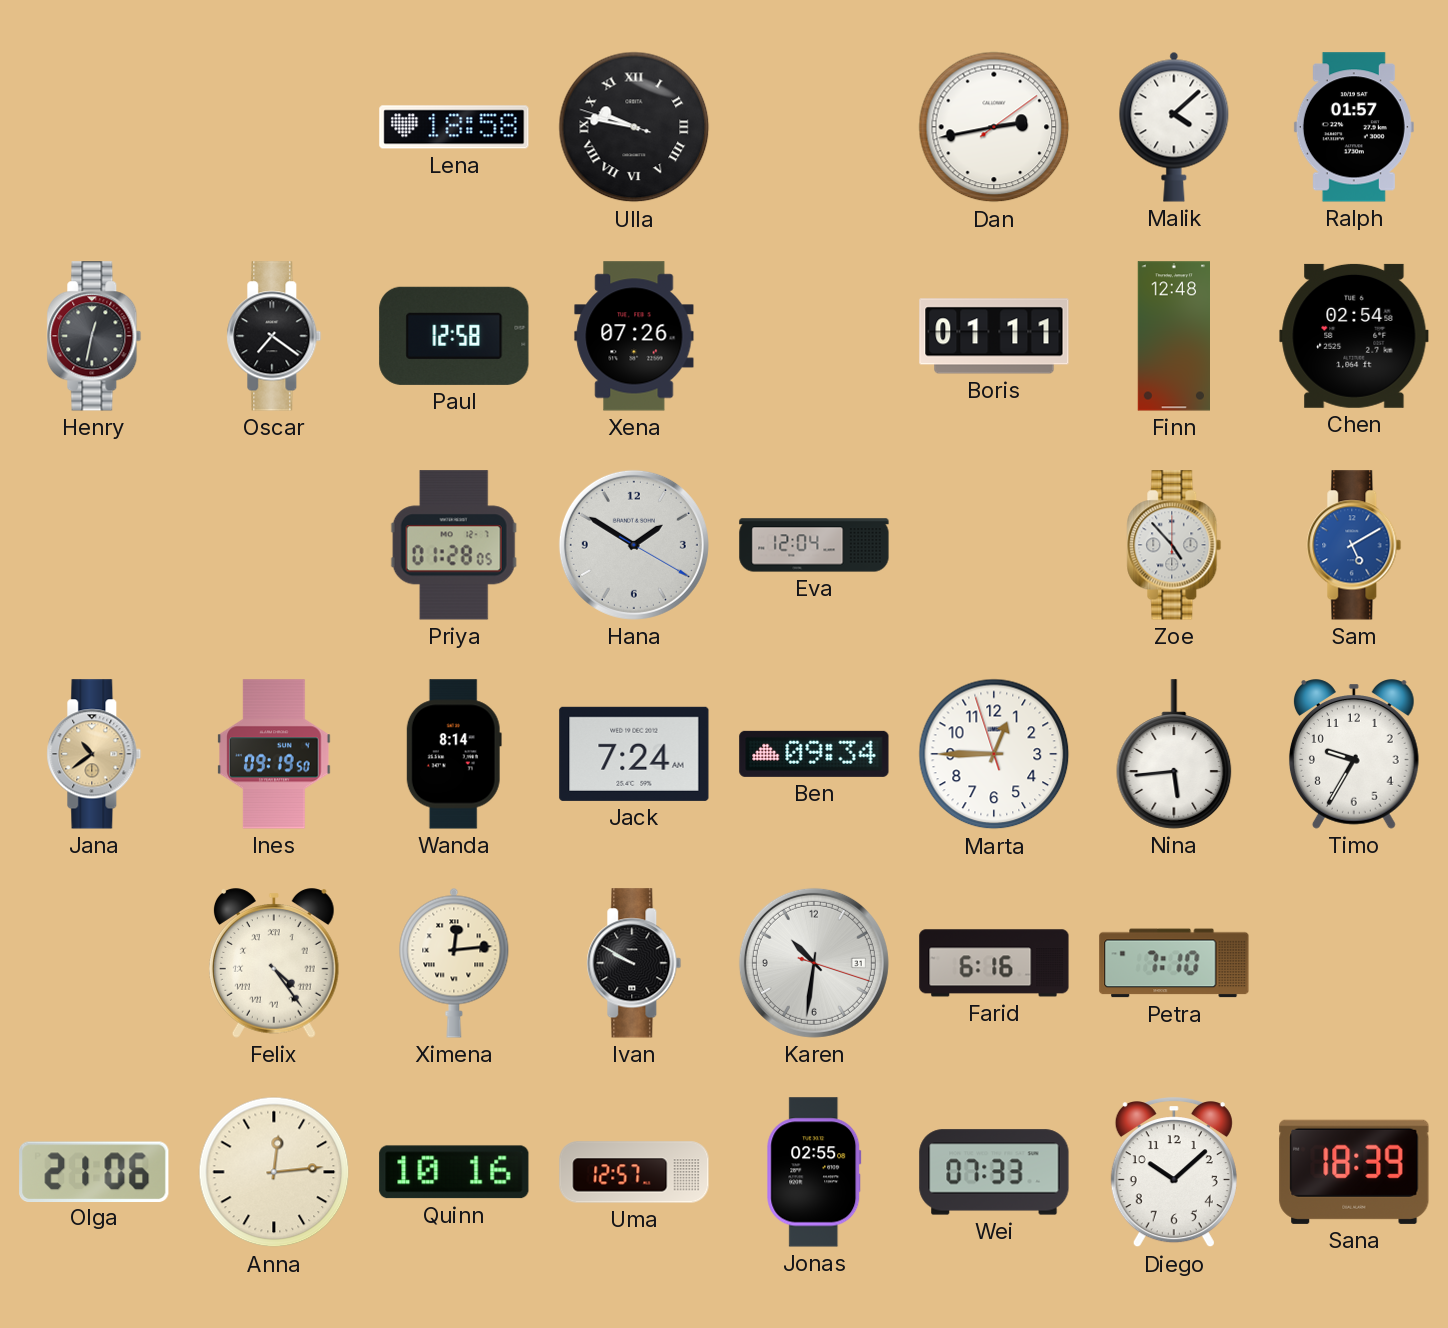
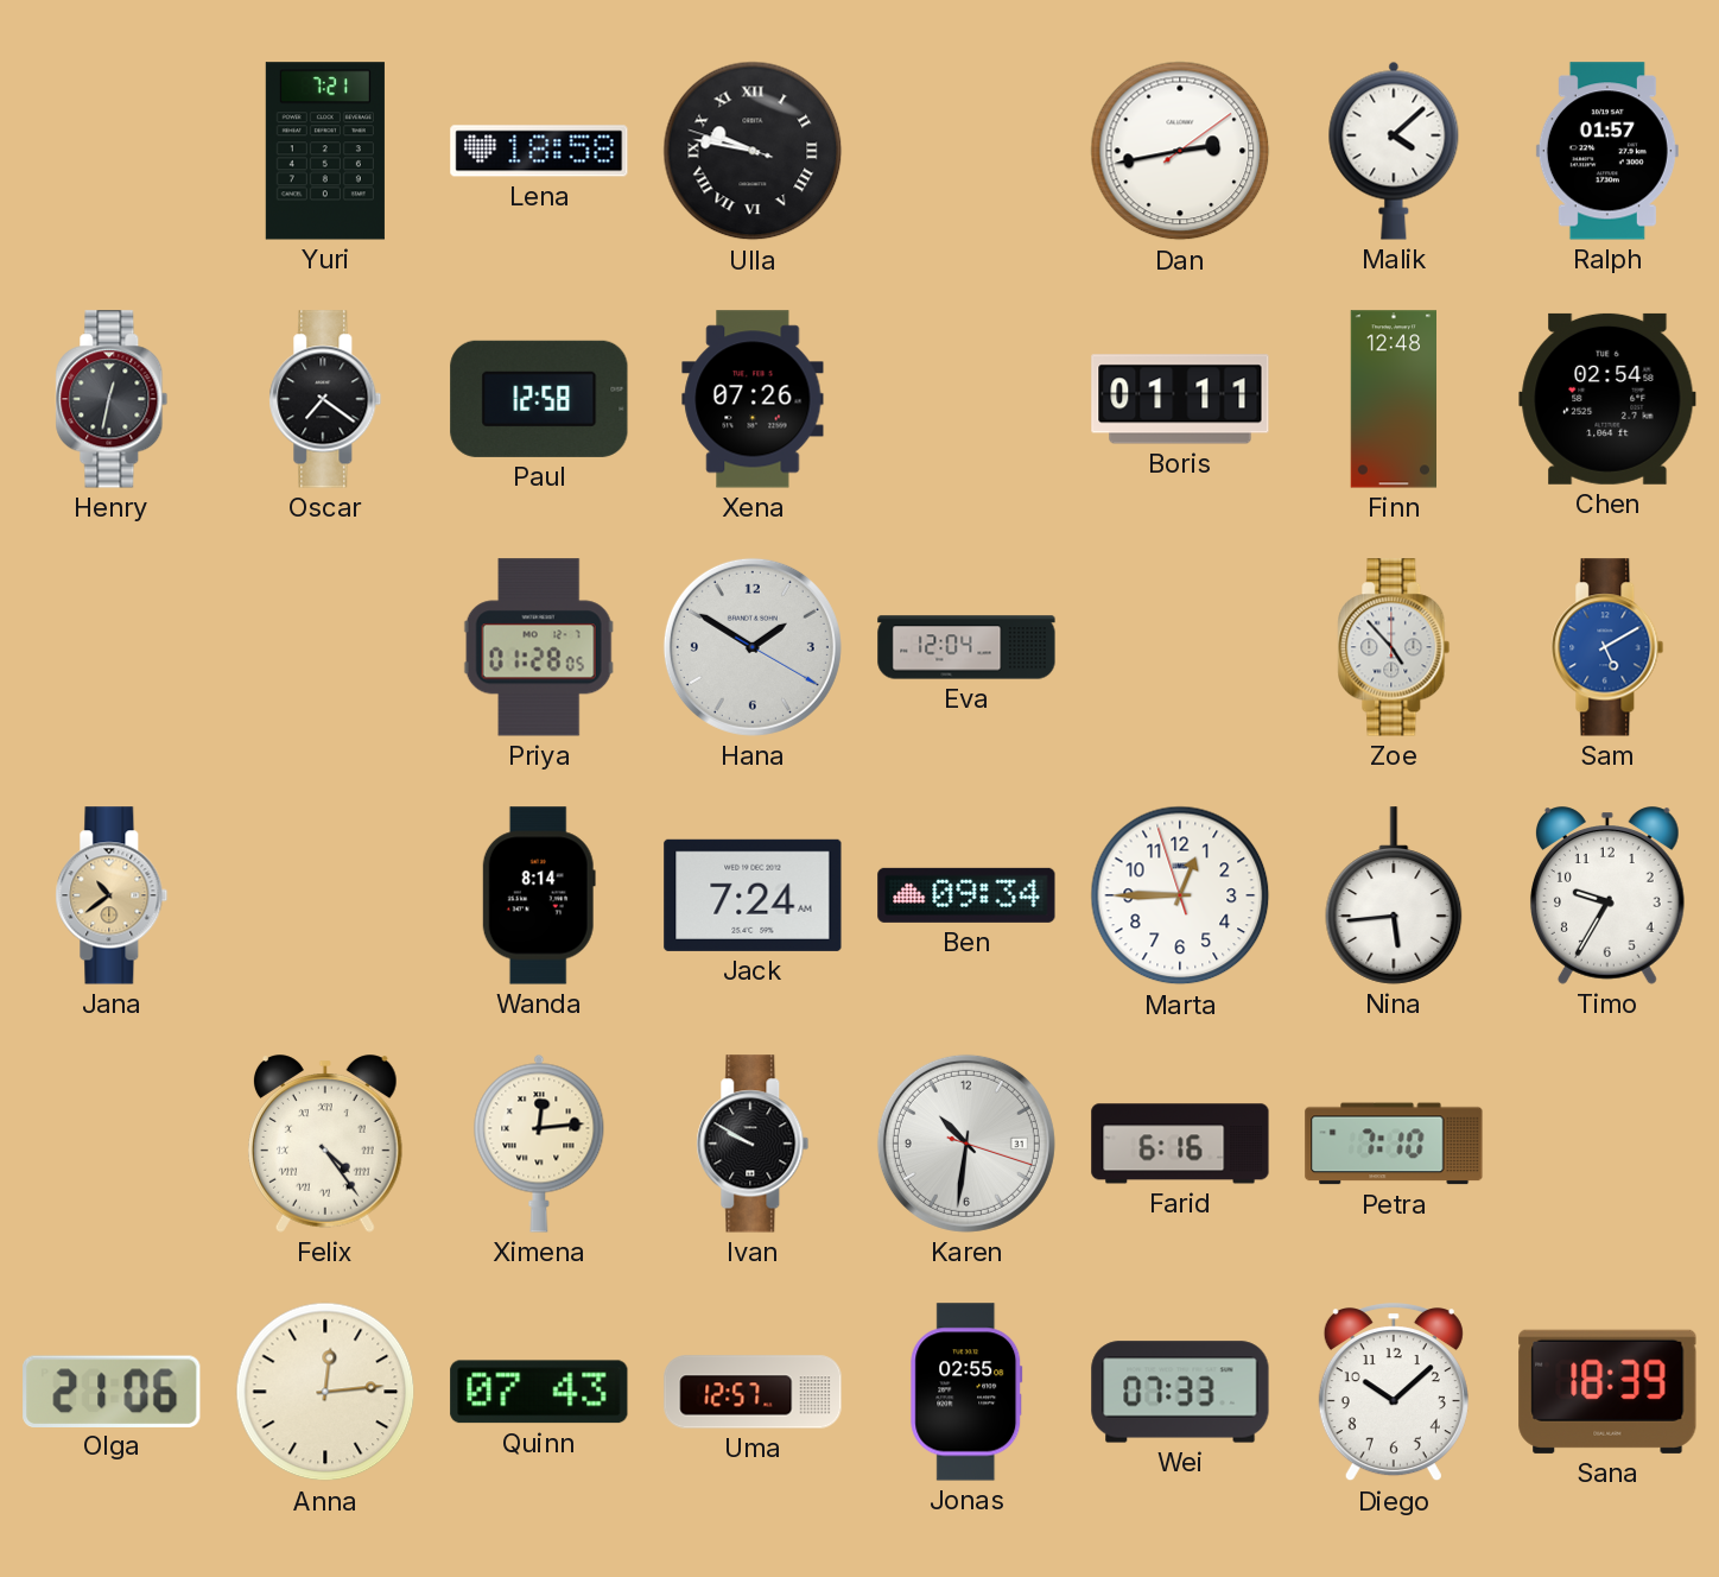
Yuri: none -> 7:21
Ines: 09:19 -> none
Quinn: 10:16 -> 07:43
